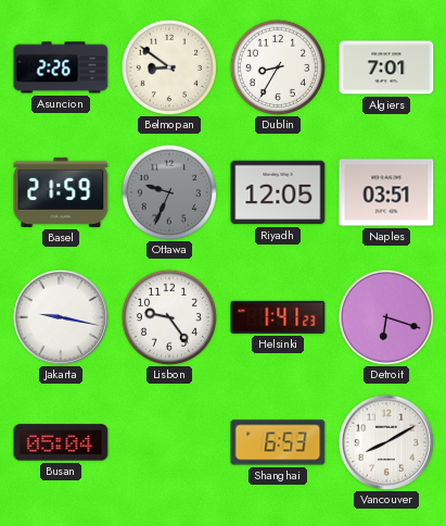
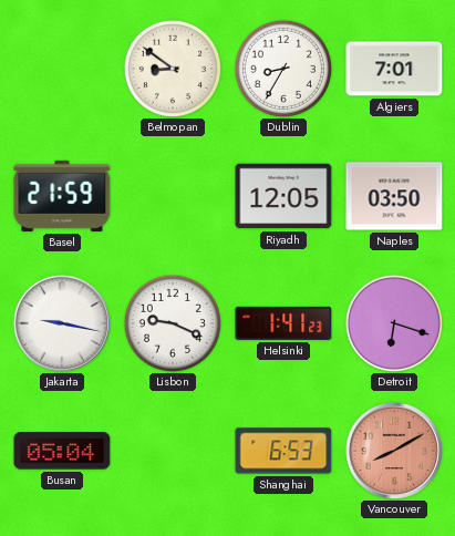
Asuncion: 2:26 -> none
Ottawa: 9:34 -> none
Naples: 03:51 -> 03:50
Lisbon: 9:24 -> 9:19
Vancouver dial: white -> salmon
